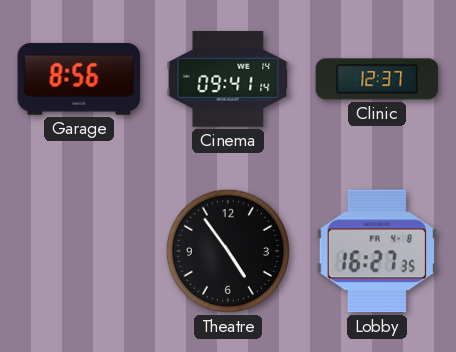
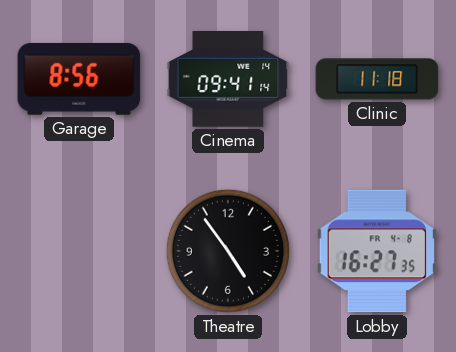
Clinic: 12:37 -> 11:18
